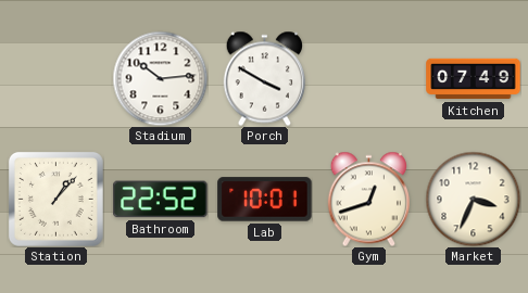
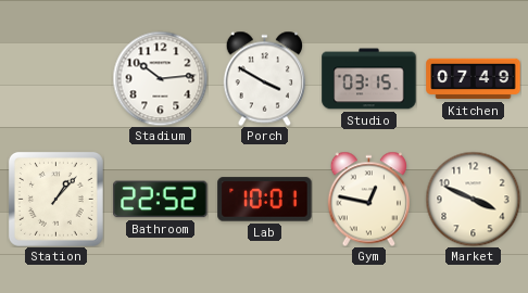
Studio: none -> 03:15
Gym: 12:42 -> 12:47
Market: 3:34 -> 3:49
